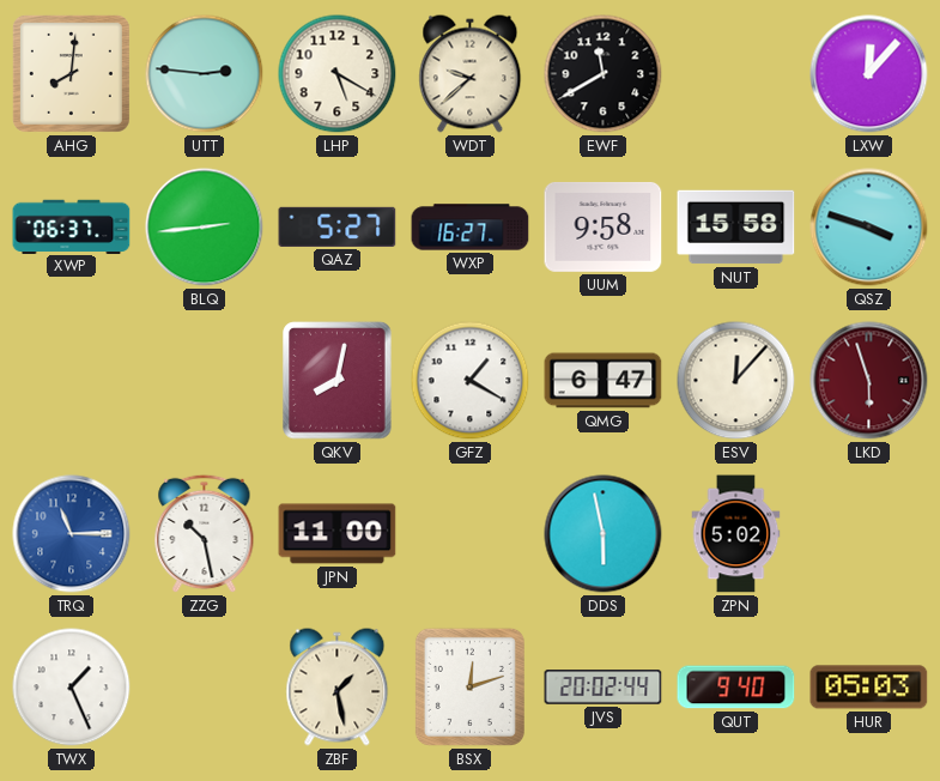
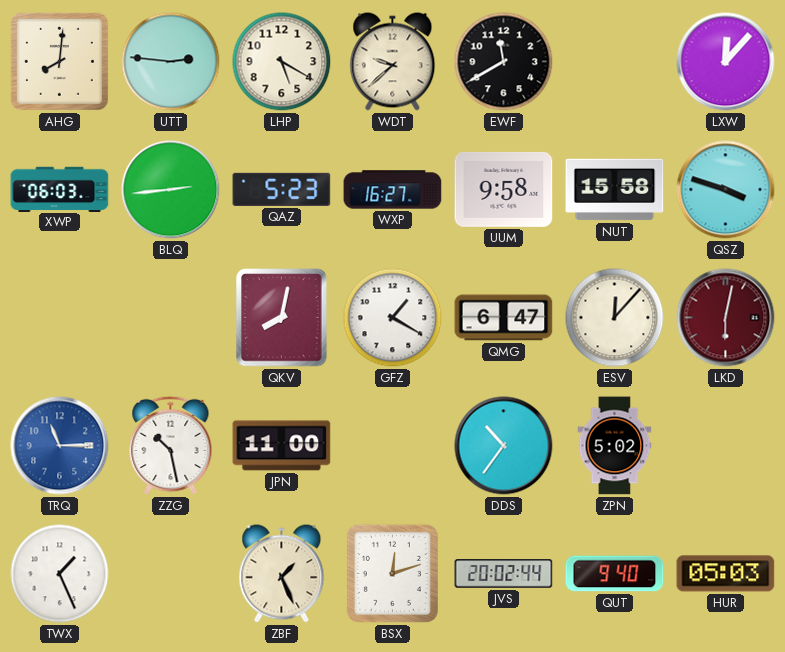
XWP: 06:37 -> 06:03
QAZ: 5:27 -> 5:23
LKD: 5:57 -> 6:02
DDS: 5:58 -> 10:36
ZBF: 1:28 -> 1:26
